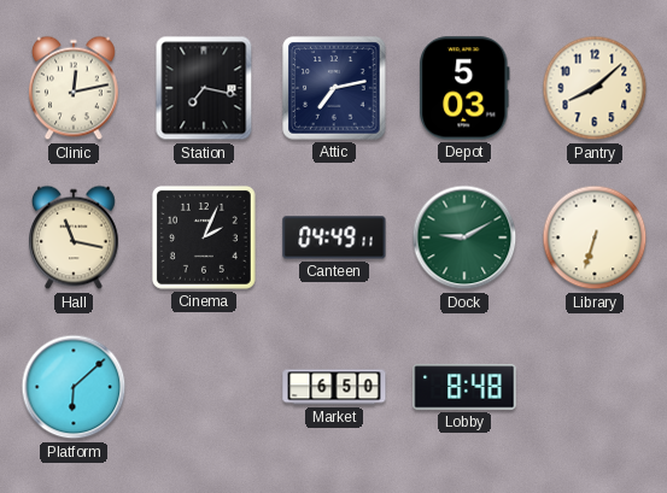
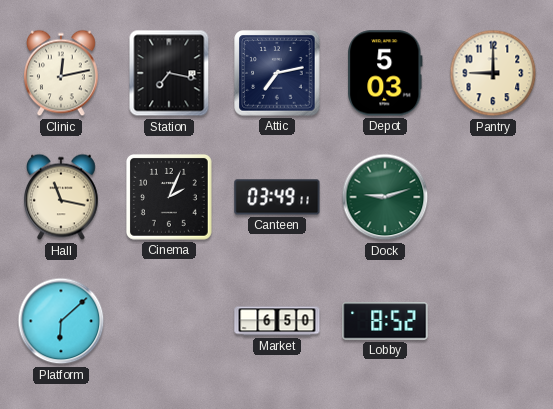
Pantry: 8:08 -> 9:00
Canteen: 04:49 -> 03:49
Dock: 9:10 -> 9:12
Library: 6:33 -> none
Lobby: 8:48 -> 8:52
